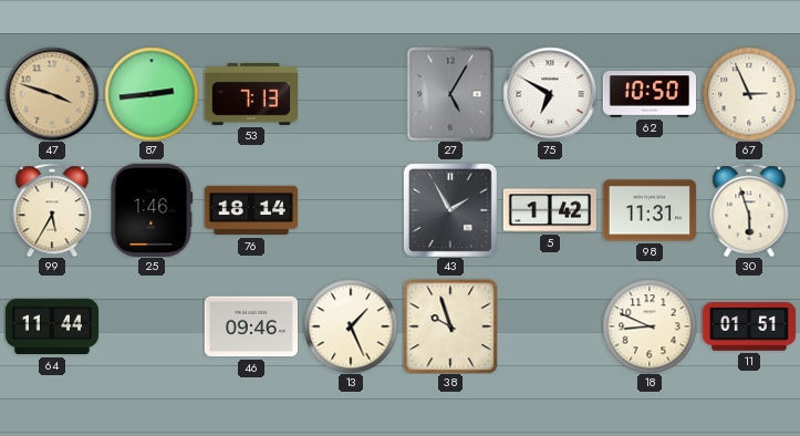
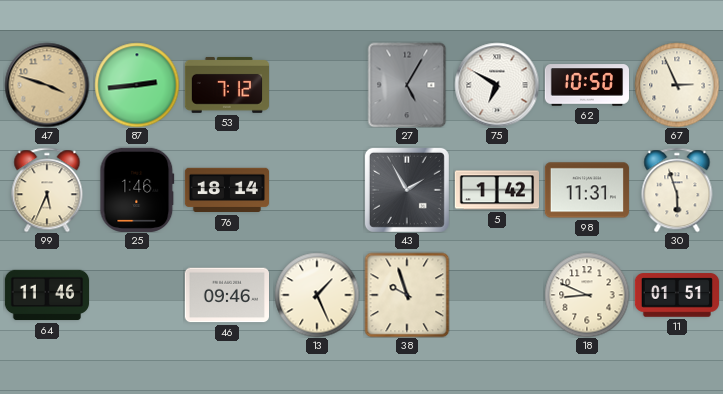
53: 7:13 -> 7:12
99: 5:35 -> 5:34
64: 11:44 -> 11:46
